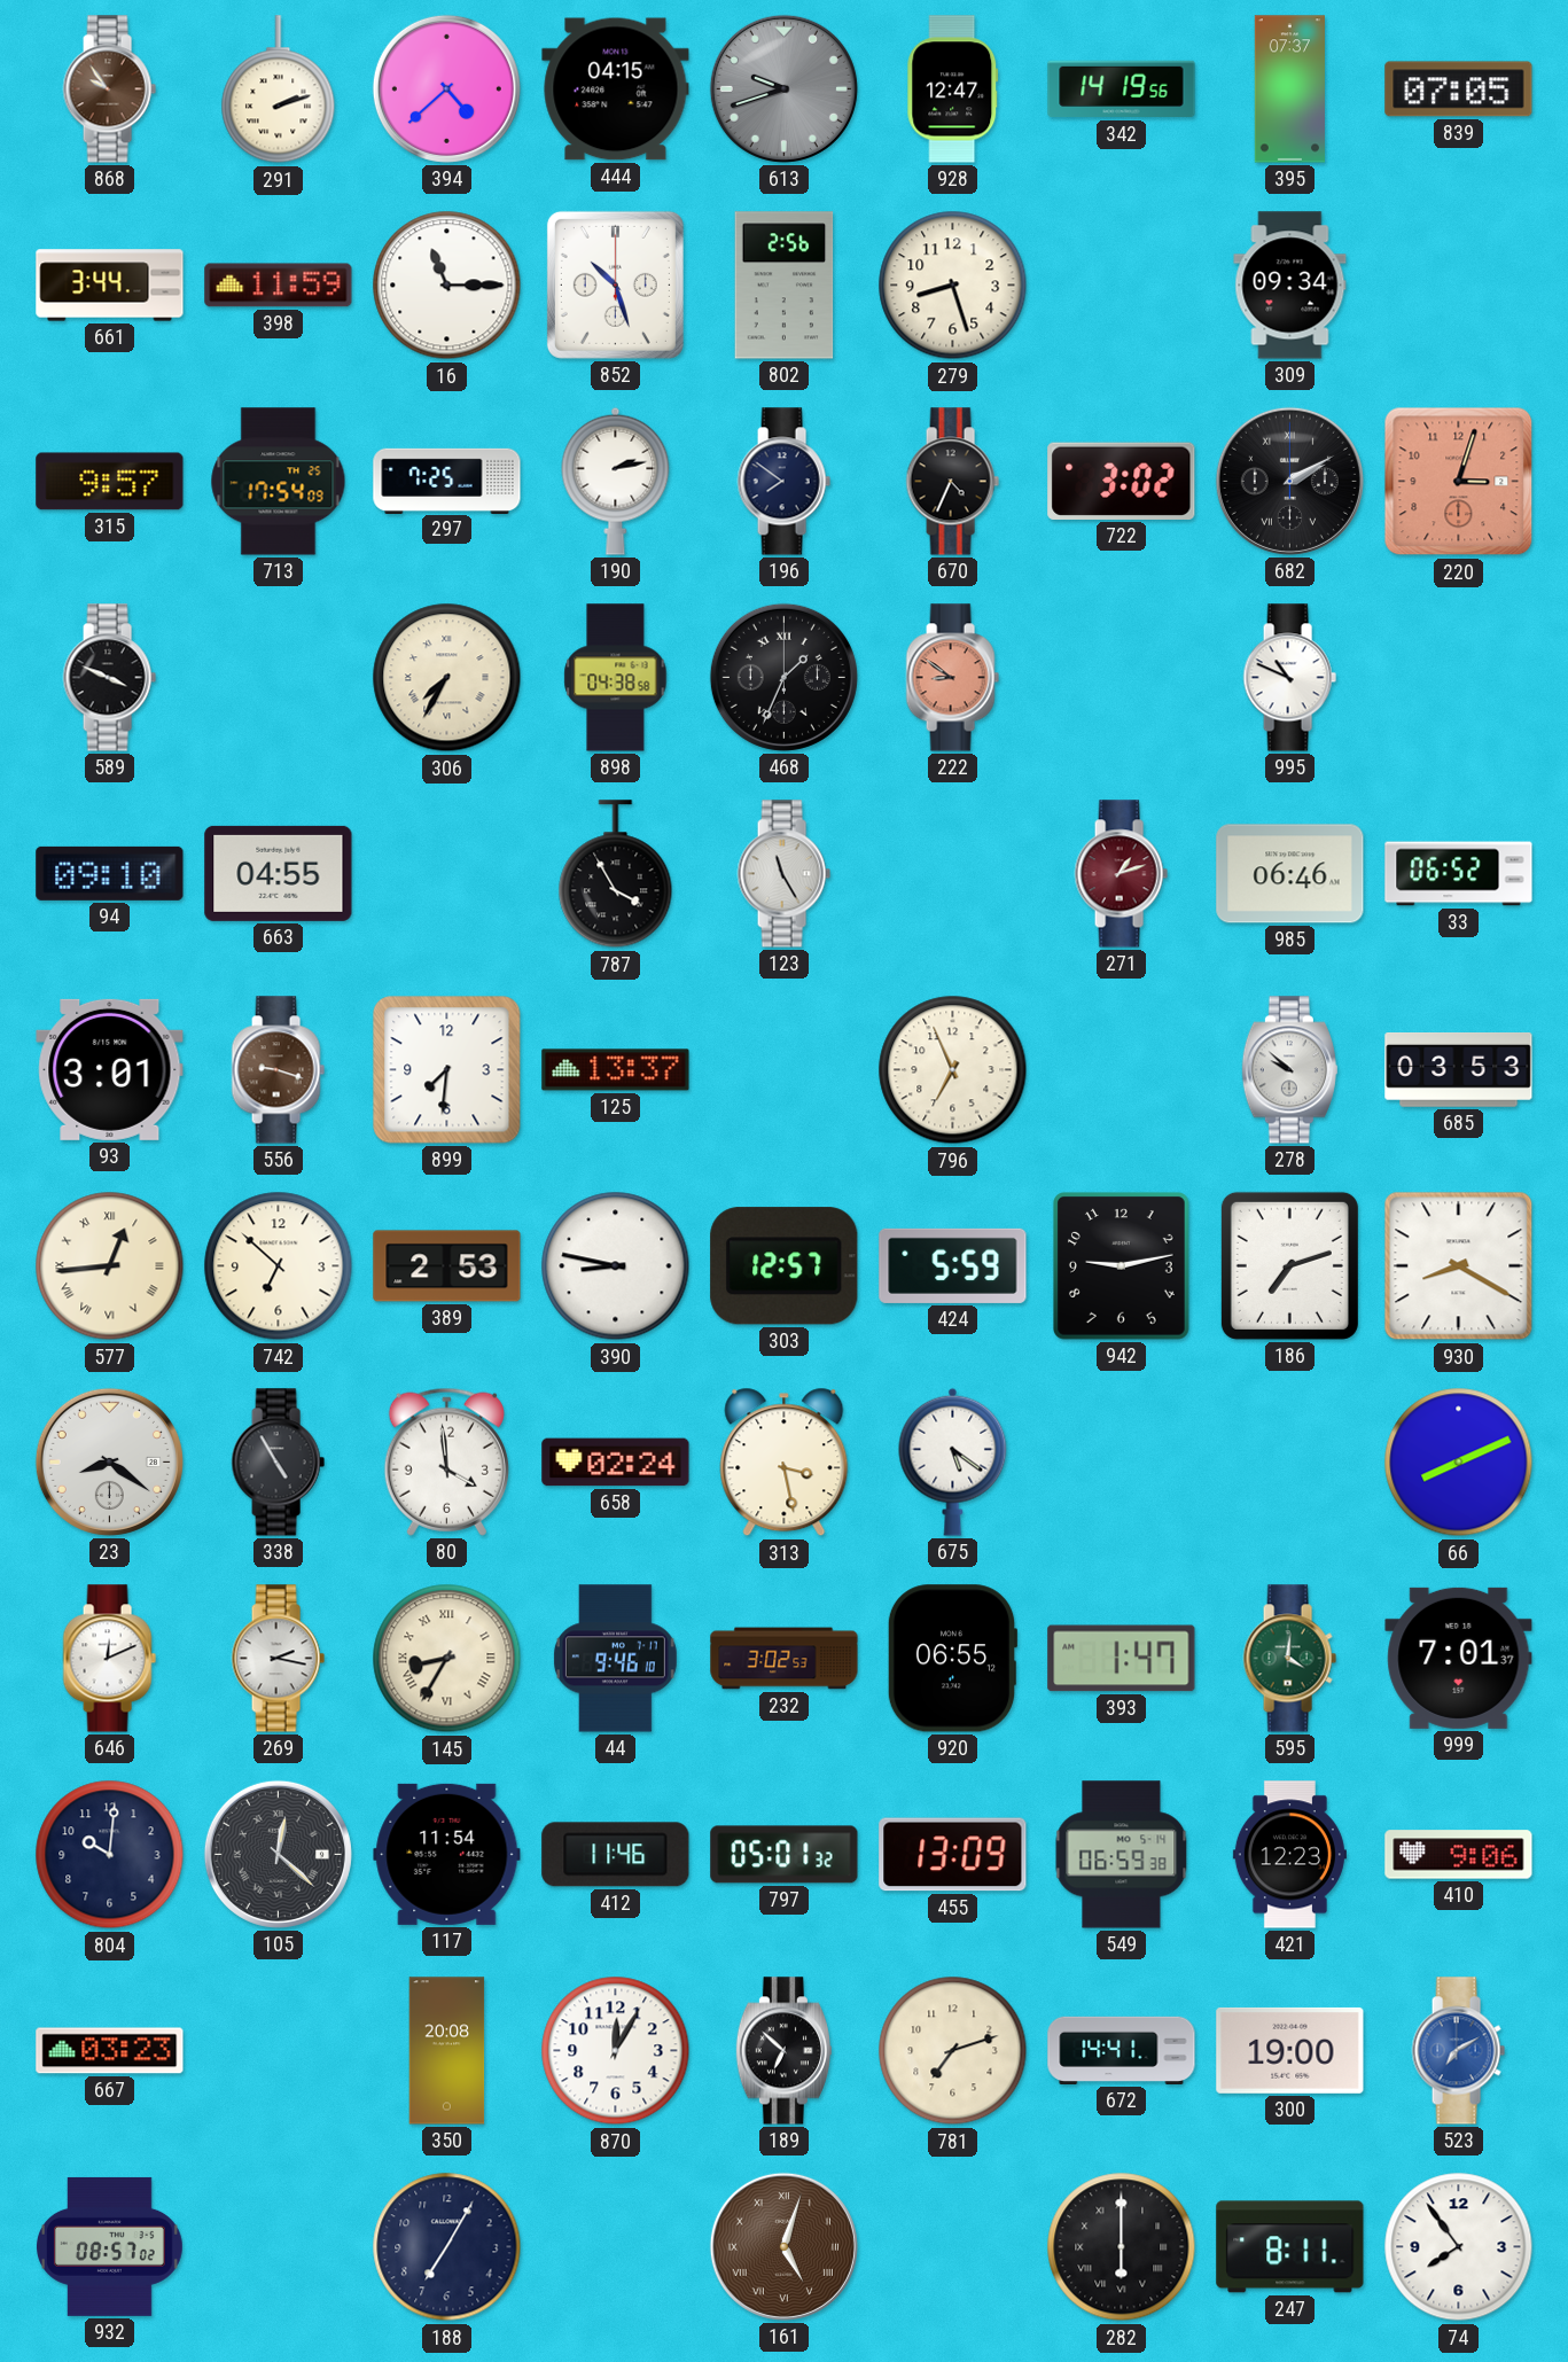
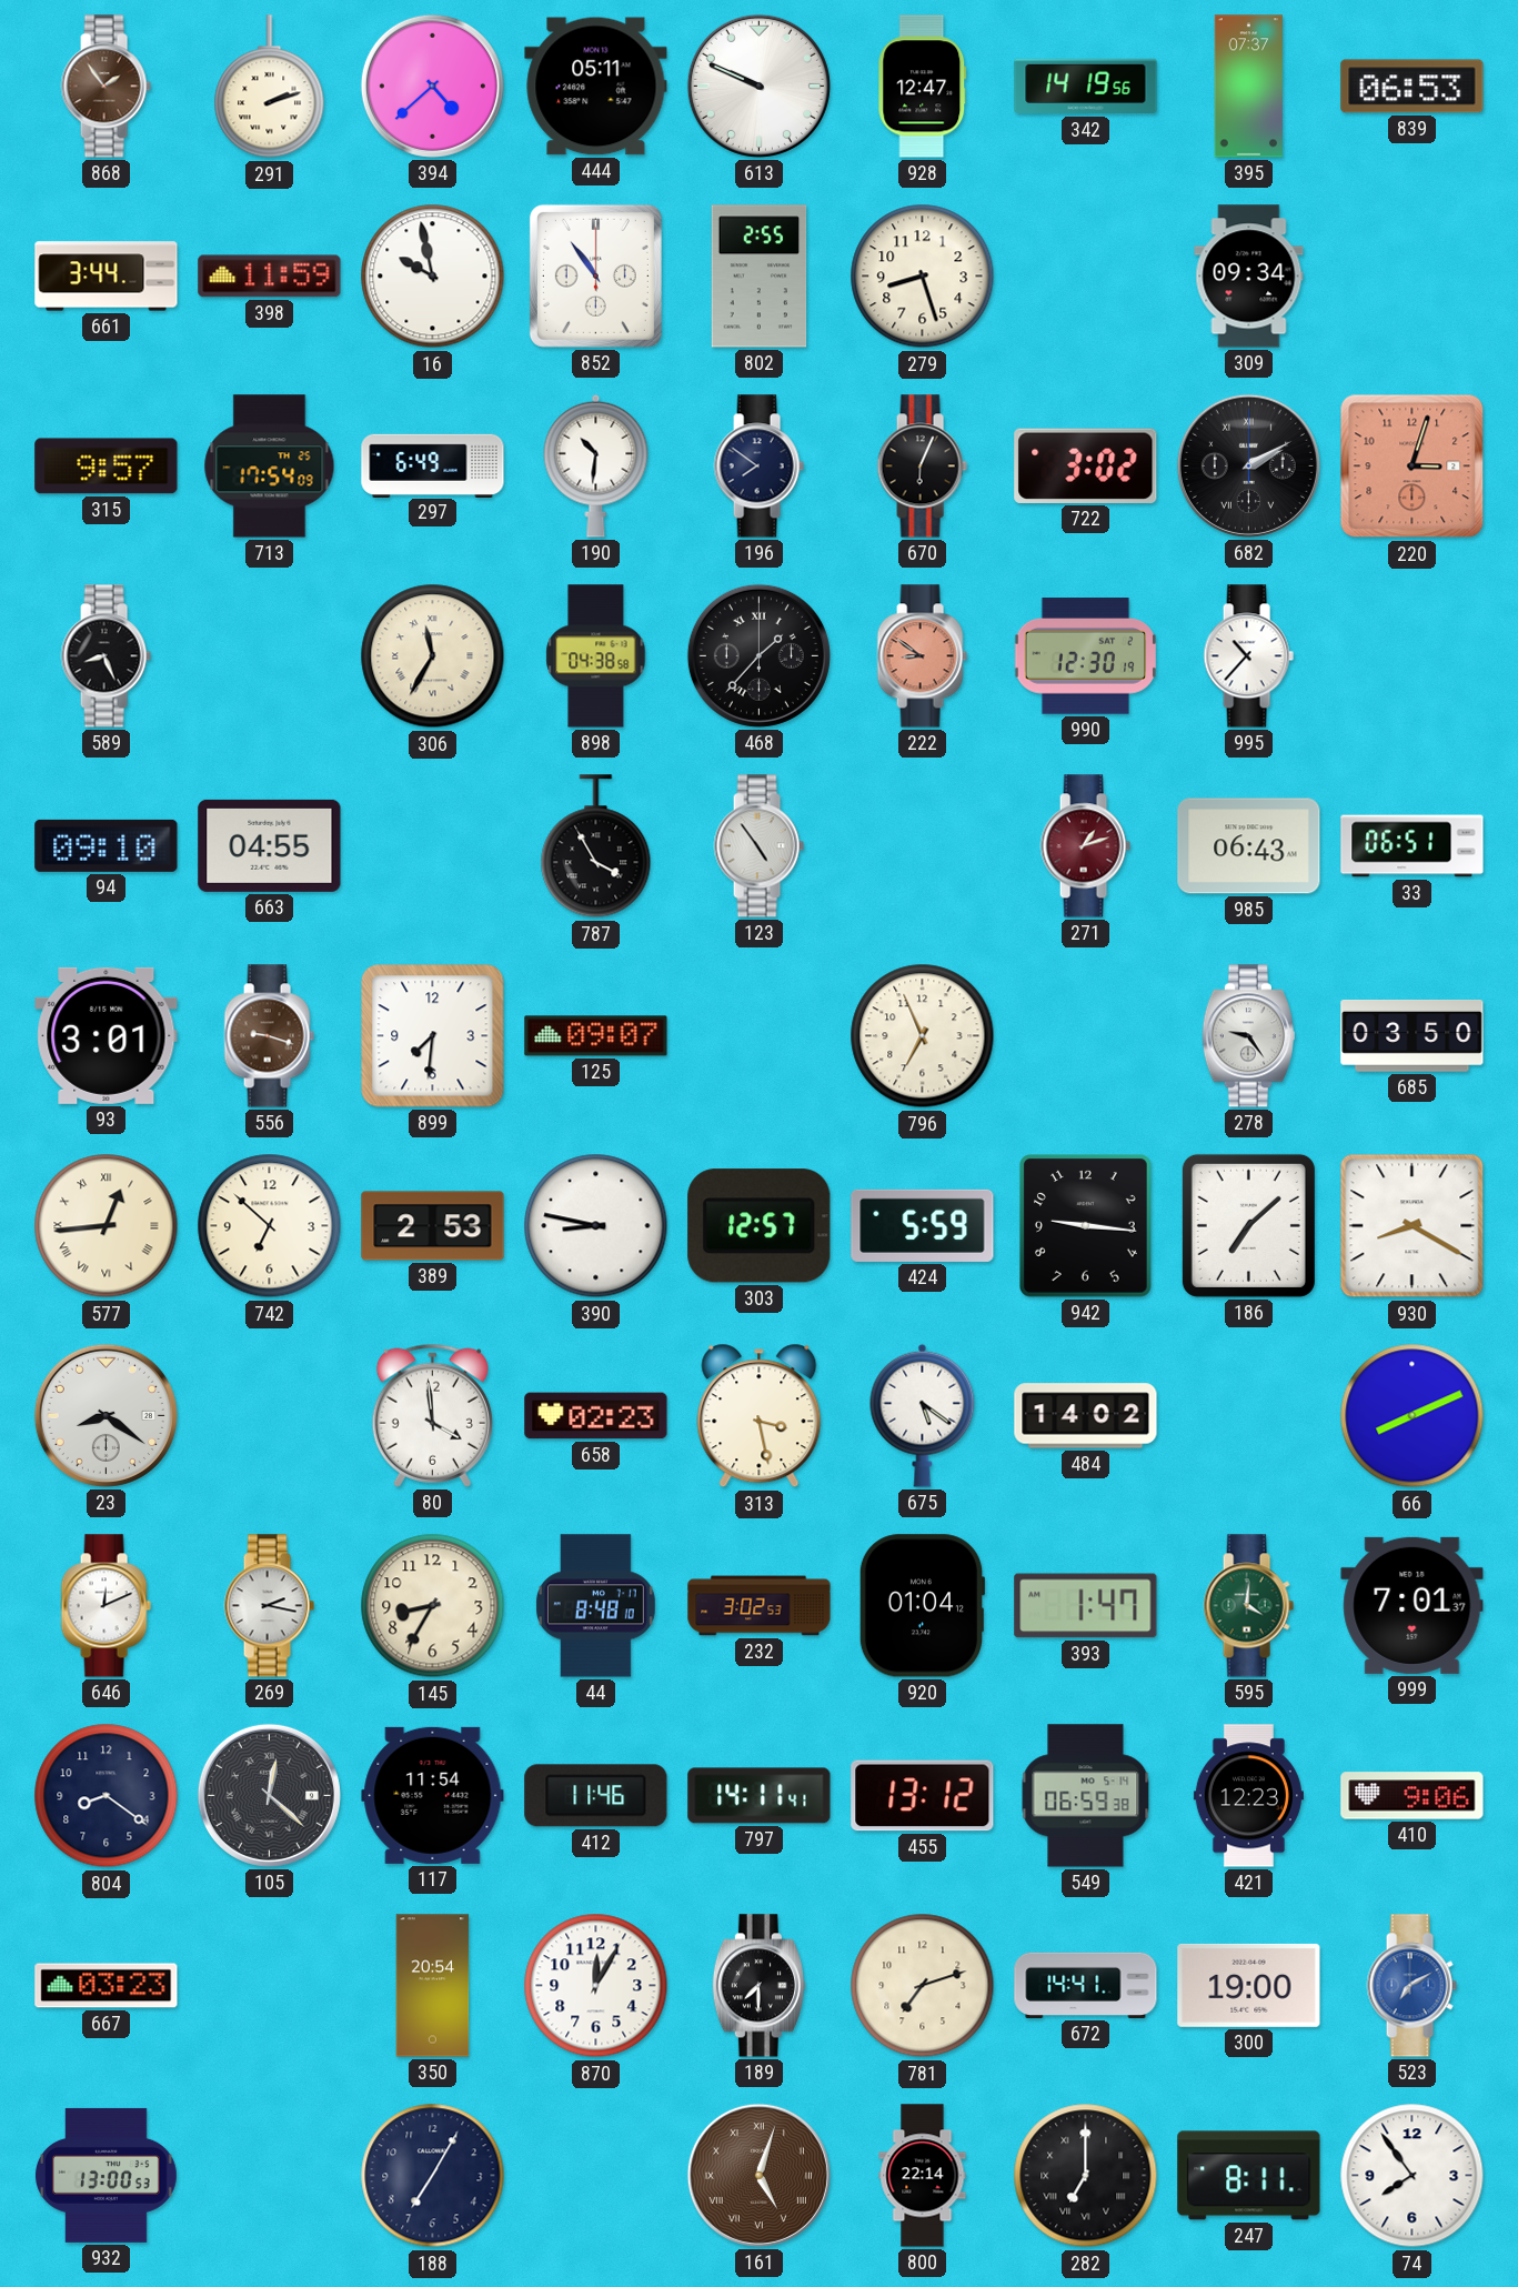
868: 9:54 -> 1:54
444: 04:15 -> 05:11
613: 9:42 -> 9:49
613 dial: grey -> white
839: 07:05 -> 06:53
16: 11:15 -> 9:58
852: 10:27 -> 10:54
802: 2:56 -> 2:55
297: 7:25 -> 6:49
190: 2:13 -> 10:31
670: 4:34 -> 6:04
589: 3:49 -> 8:26
306: 7:35 -> 11:35
468: 1:34 -> 1:37
990: none -> 12:30
995: 10:49 -> 10:37
123: 11:25 -> 4:54
985: 06:46 -> 06:43
33: 06:52 -> 06:51
125: 13:37 -> 09:07
278: 9:52 -> 9:24
685: 03:53 -> 03:50
942: 9:13 -> 9:16
186: 7:12 -> 7:08
338: 4:55 -> none
658: 02:24 -> 02:23
484: none -> 14:02
145 numerals: Roman -> Arabic
44: 9:46 -> 8:48
920: 06:55 -> 01:04
804: 10:01 -> 8:21
797: 05:01 -> 14:11
455: 13:09 -> 13:12
350: 20:08 -> 20:54
189: 6:52 -> 7:30
932: 08:57 -> 13:00
800: none -> 22:14
282: 6:00 -> 7:00
